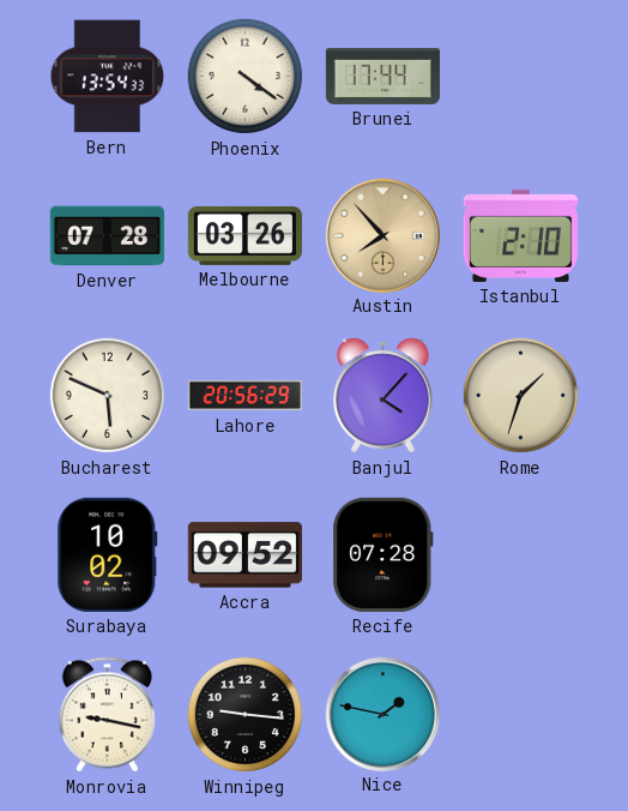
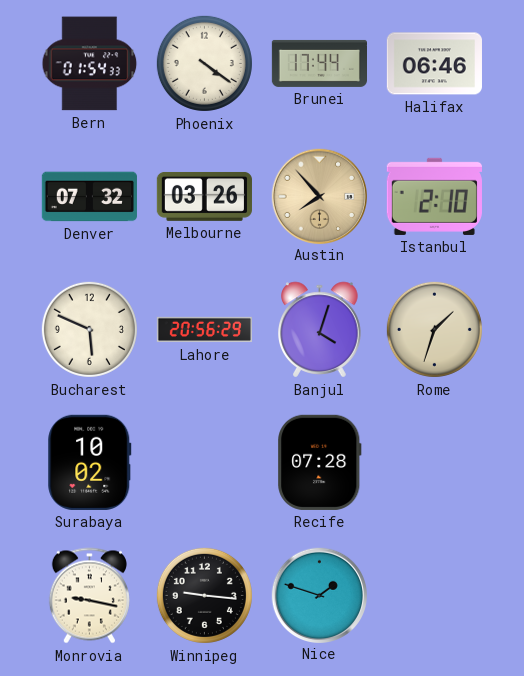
Bern: 13:54 -> 01:54
Halifax: none -> 06:46
Denver: 07:28 -> 07:32
Banjul: 4:07 -> 4:03
Accra: 09:52 -> none
Nice: 1:47 -> 1:48
